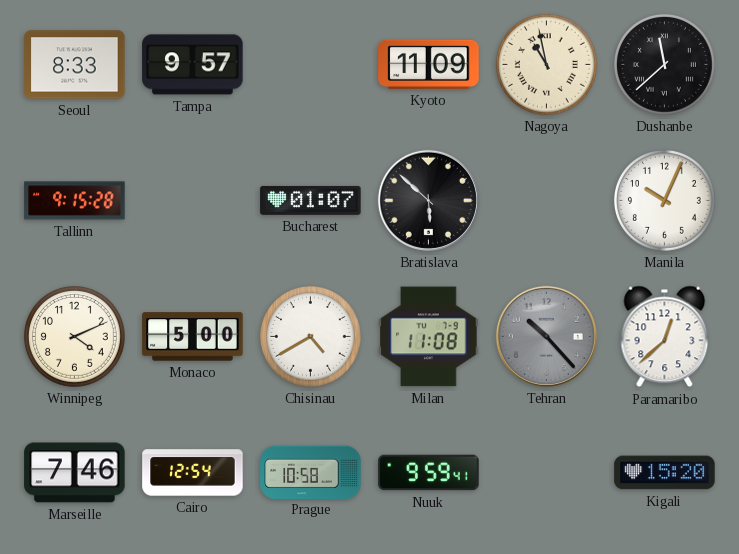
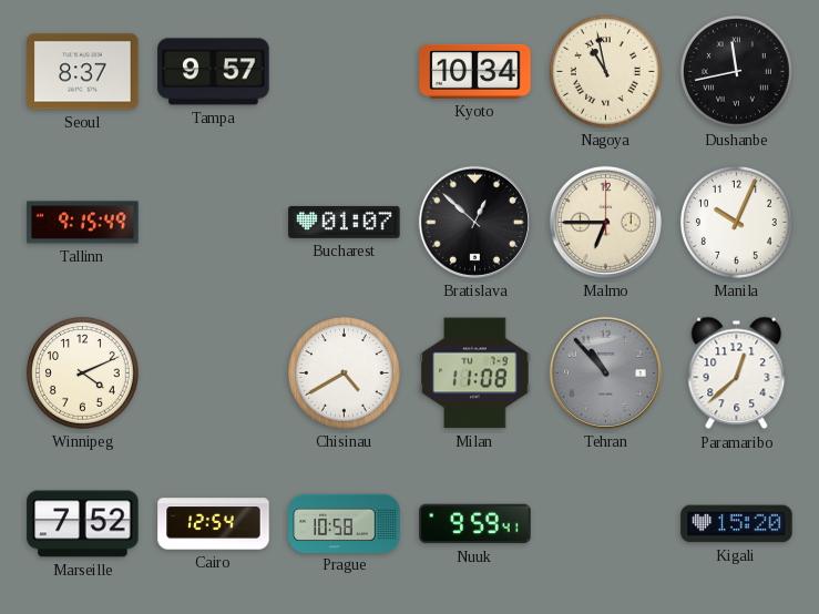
Seoul: 8:33 -> 8:37
Kyoto: 11:09 -> 10:34
Dushanbe: 11:38 -> 11:43
Tallinn: 9:15:28 -> 9:15:49
Bratislava: 5:52 -> 12:52
Malmo: none -> 6:45
Monaco: 5:00 -> none
Tehran: 10:23 -> 10:53
Marseille: 7:46 -> 7:52
